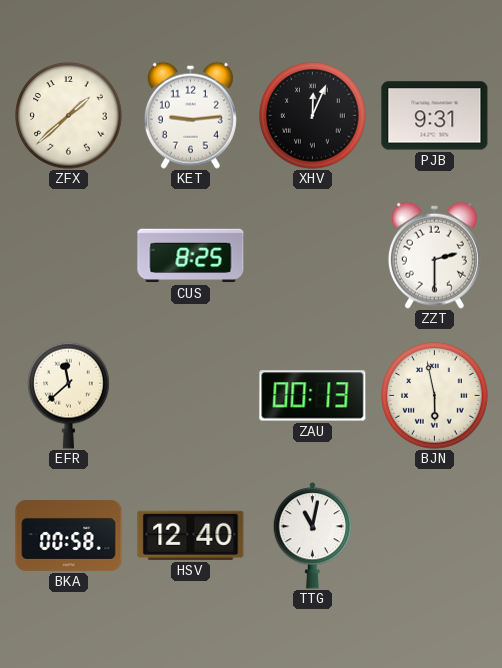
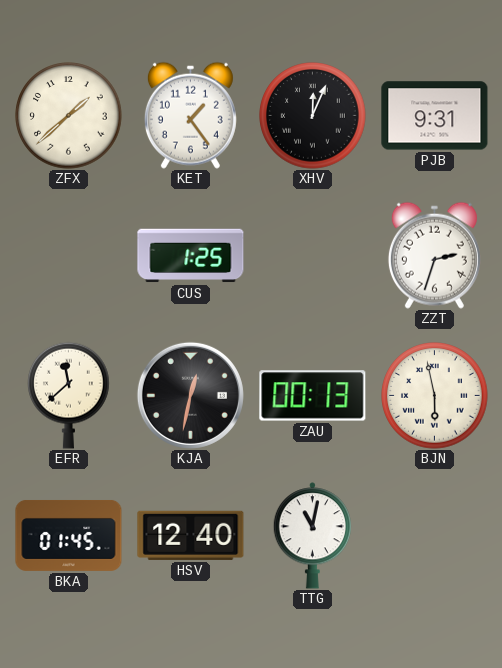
KET: 9:14 -> 1:24
CUS: 8:25 -> 1:25
ZZT: 2:30 -> 2:33
KJA: none -> 12:32
BKA: 00:58 -> 01:45
